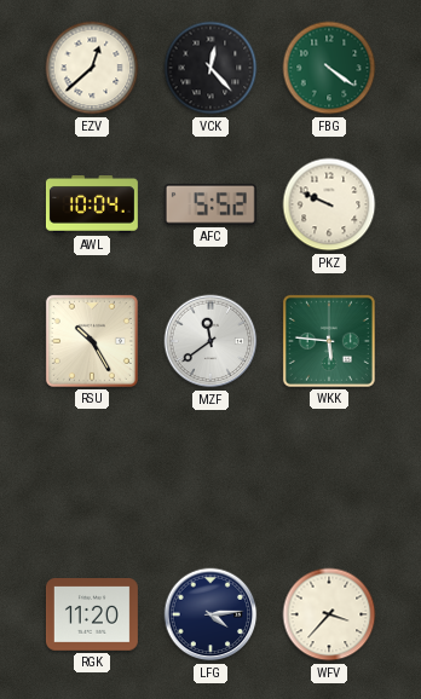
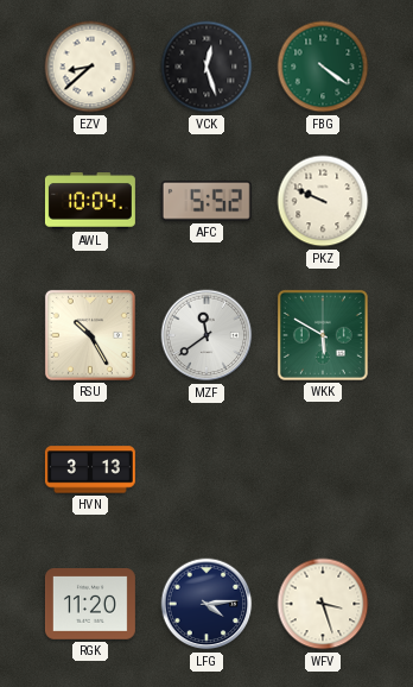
EZV: 12:38 -> 8:38
VCK: 12:23 -> 12:27
WKK: 5:46 -> 5:50
HVN: none -> 3:13
WFV: 3:37 -> 3:27
